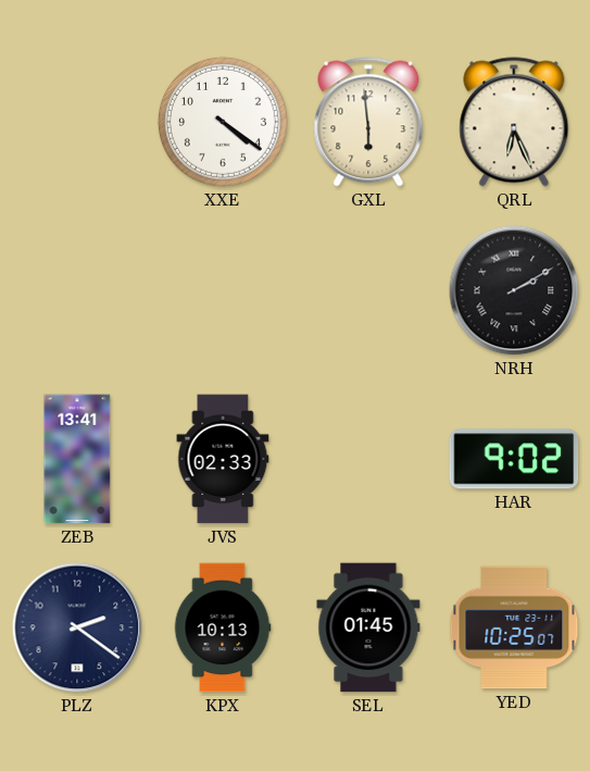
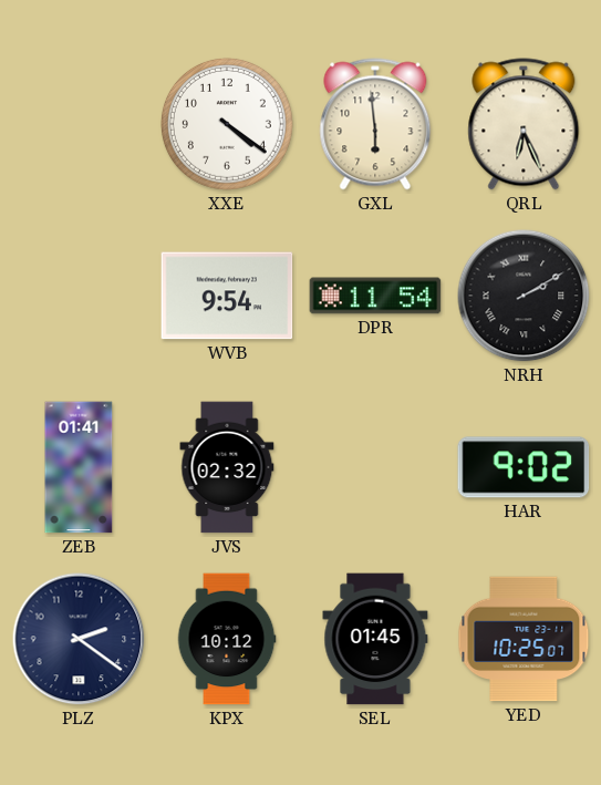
WVB: none -> 9:54
DPR: none -> 11:54
ZEB: 13:41 -> 01:41
JVS: 02:33 -> 02:32
KPX: 10:13 -> 10:12
